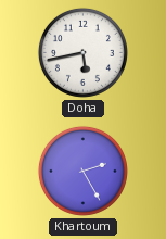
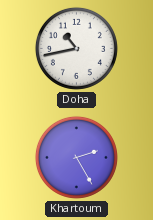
Doha: 5:43 -> 10:43
